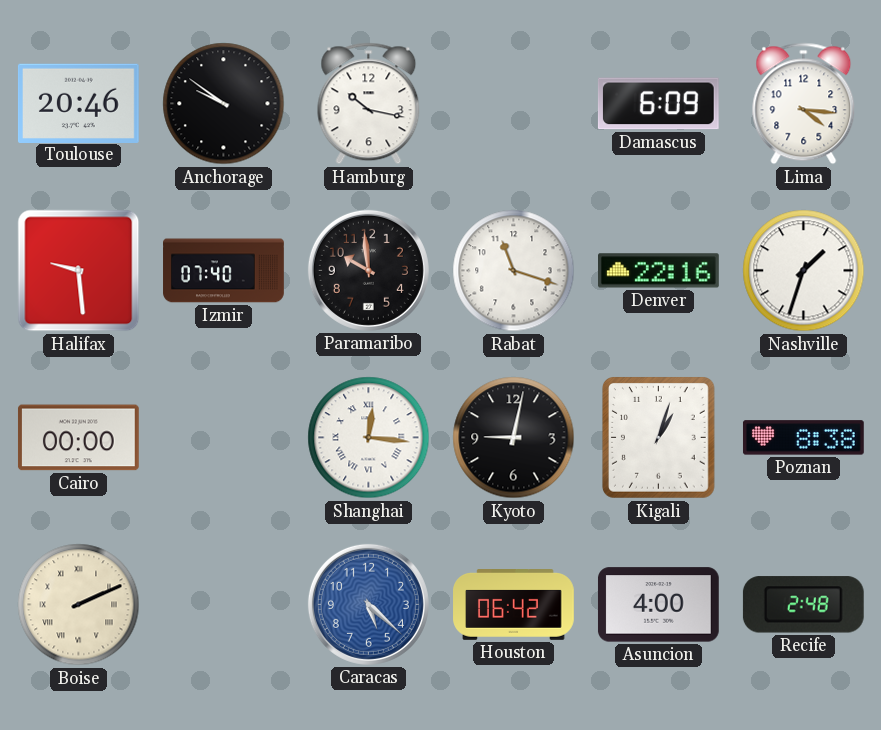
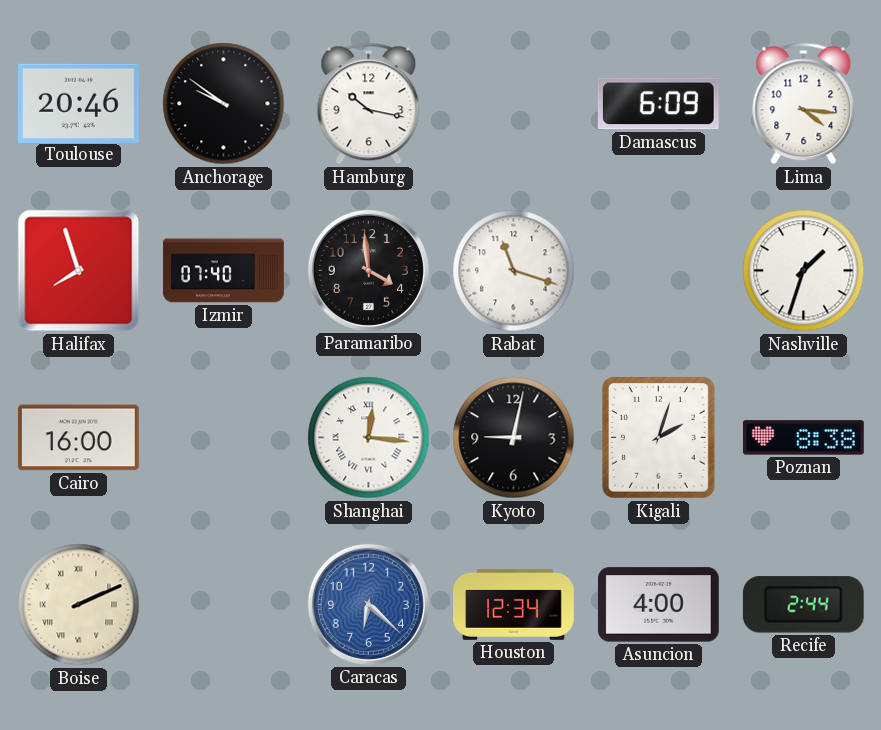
Halifax: 9:29 -> 7:57
Paramaribo: 9:59 -> 3:59
Denver: 22:16 -> none
Cairo: 00:00 -> 16:00
Kigali: 1:03 -> 2:03
Caracas: 5:22 -> 6:22
Houston: 06:42 -> 12:34
Recife: 2:48 -> 2:44
